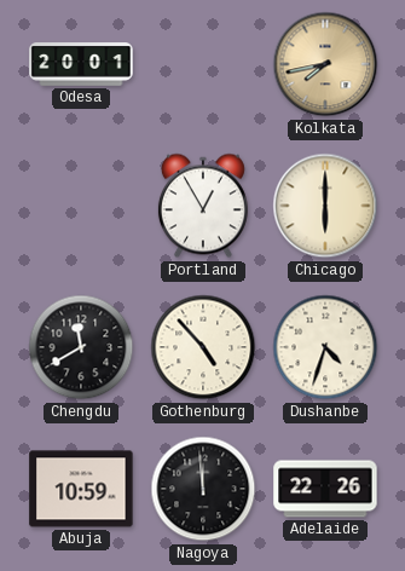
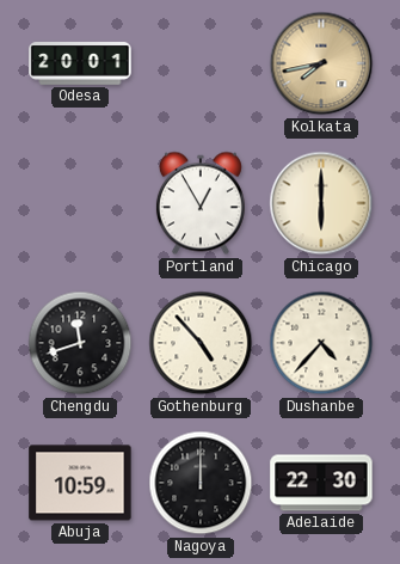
Chengdu: 11:40 -> 11:42
Dushanbe: 4:33 -> 4:37
Nagoya: 11:59 -> 12:00
Adelaide: 22:26 -> 22:30
